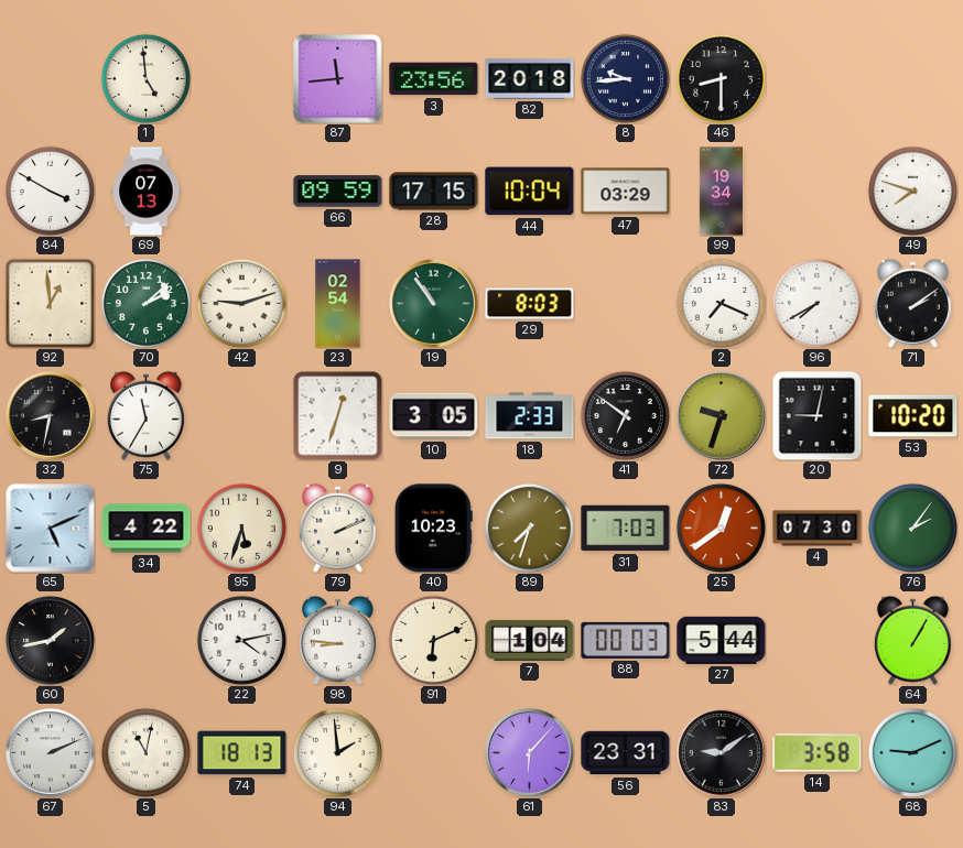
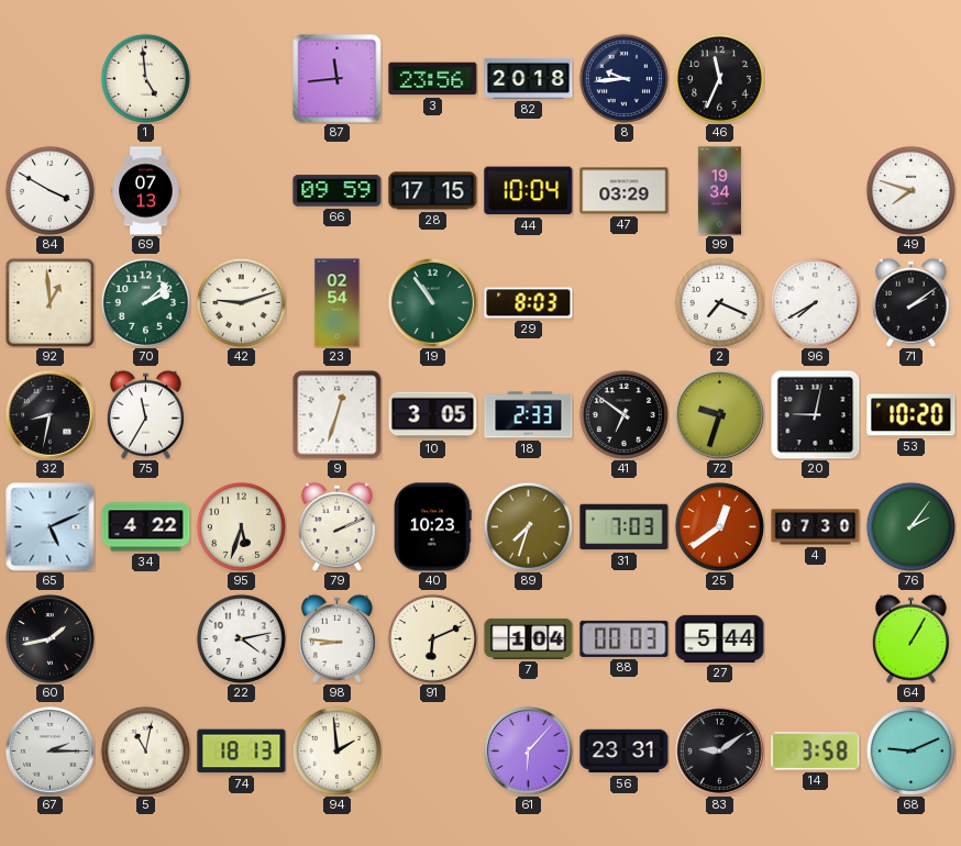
46: 8:30 -> 11:34
67: 2:11 -> 2:15
